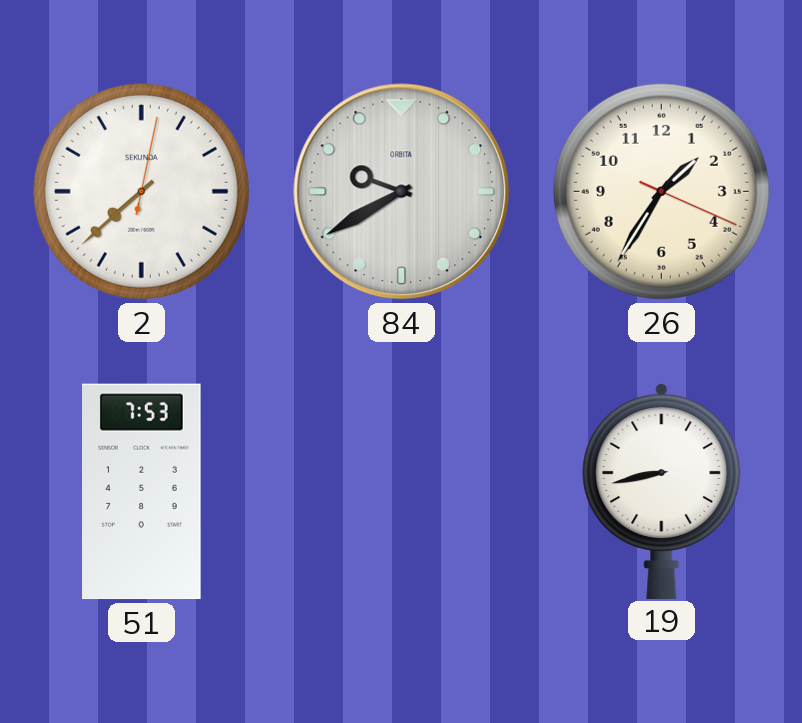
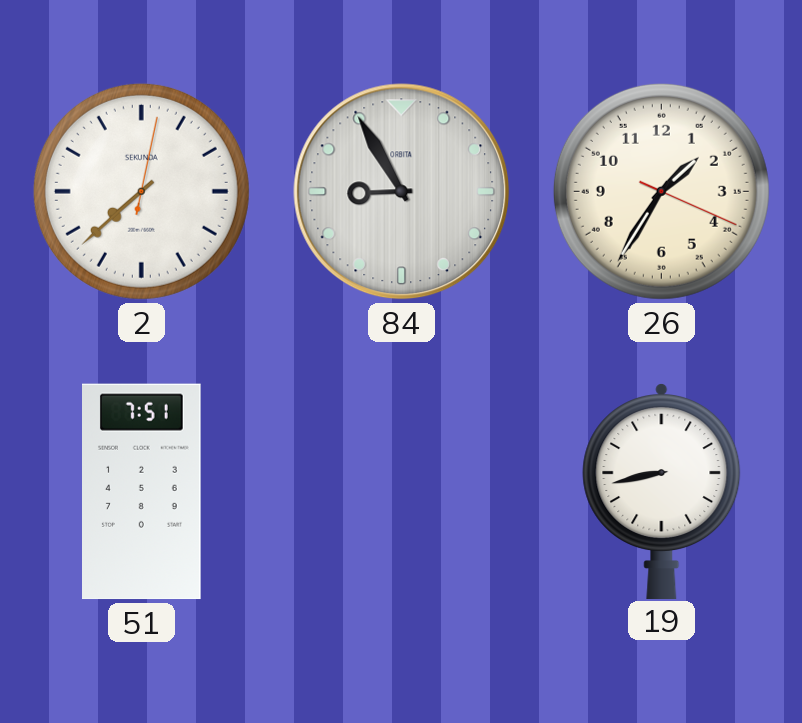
84: 9:40 -> 8:55
51: 7:53 -> 7:51
